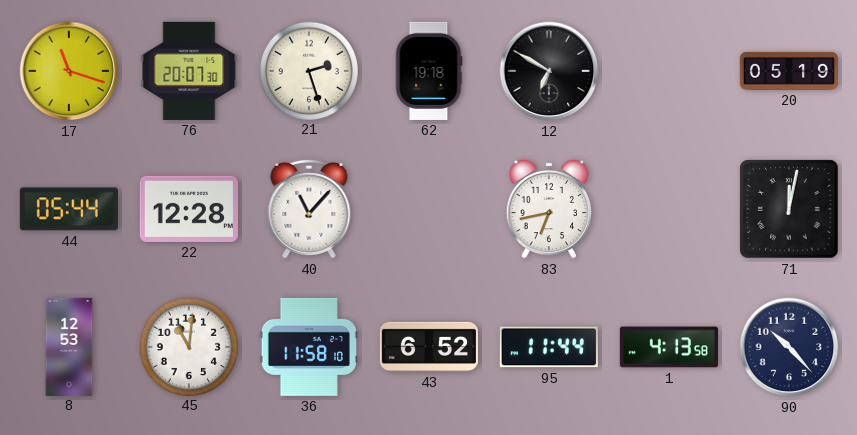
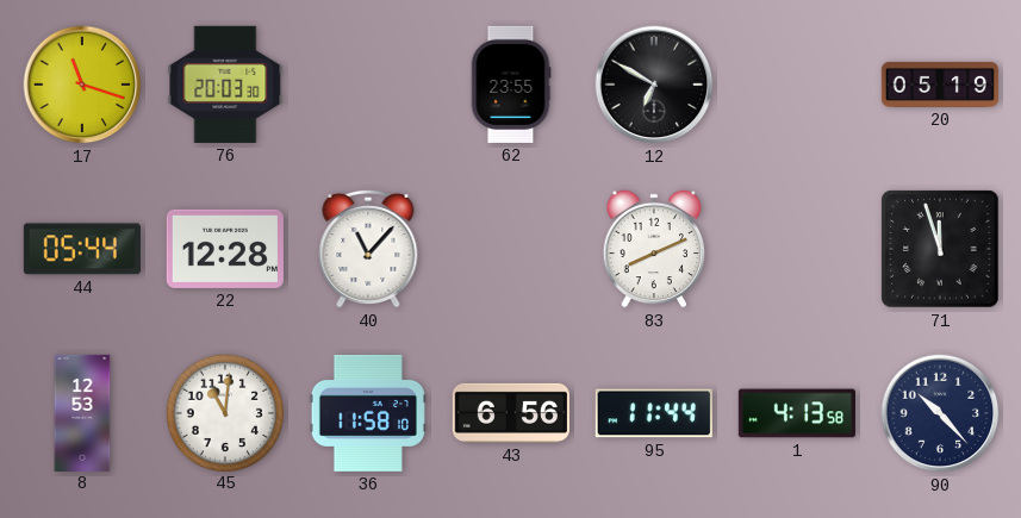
76: 20:07 -> 20:03
21: 2:27 -> none
62: 19:18 -> 23:55
83: 6:43 -> 8:11
71: 12:02 -> 11:57
43: 6:52 -> 6:56
